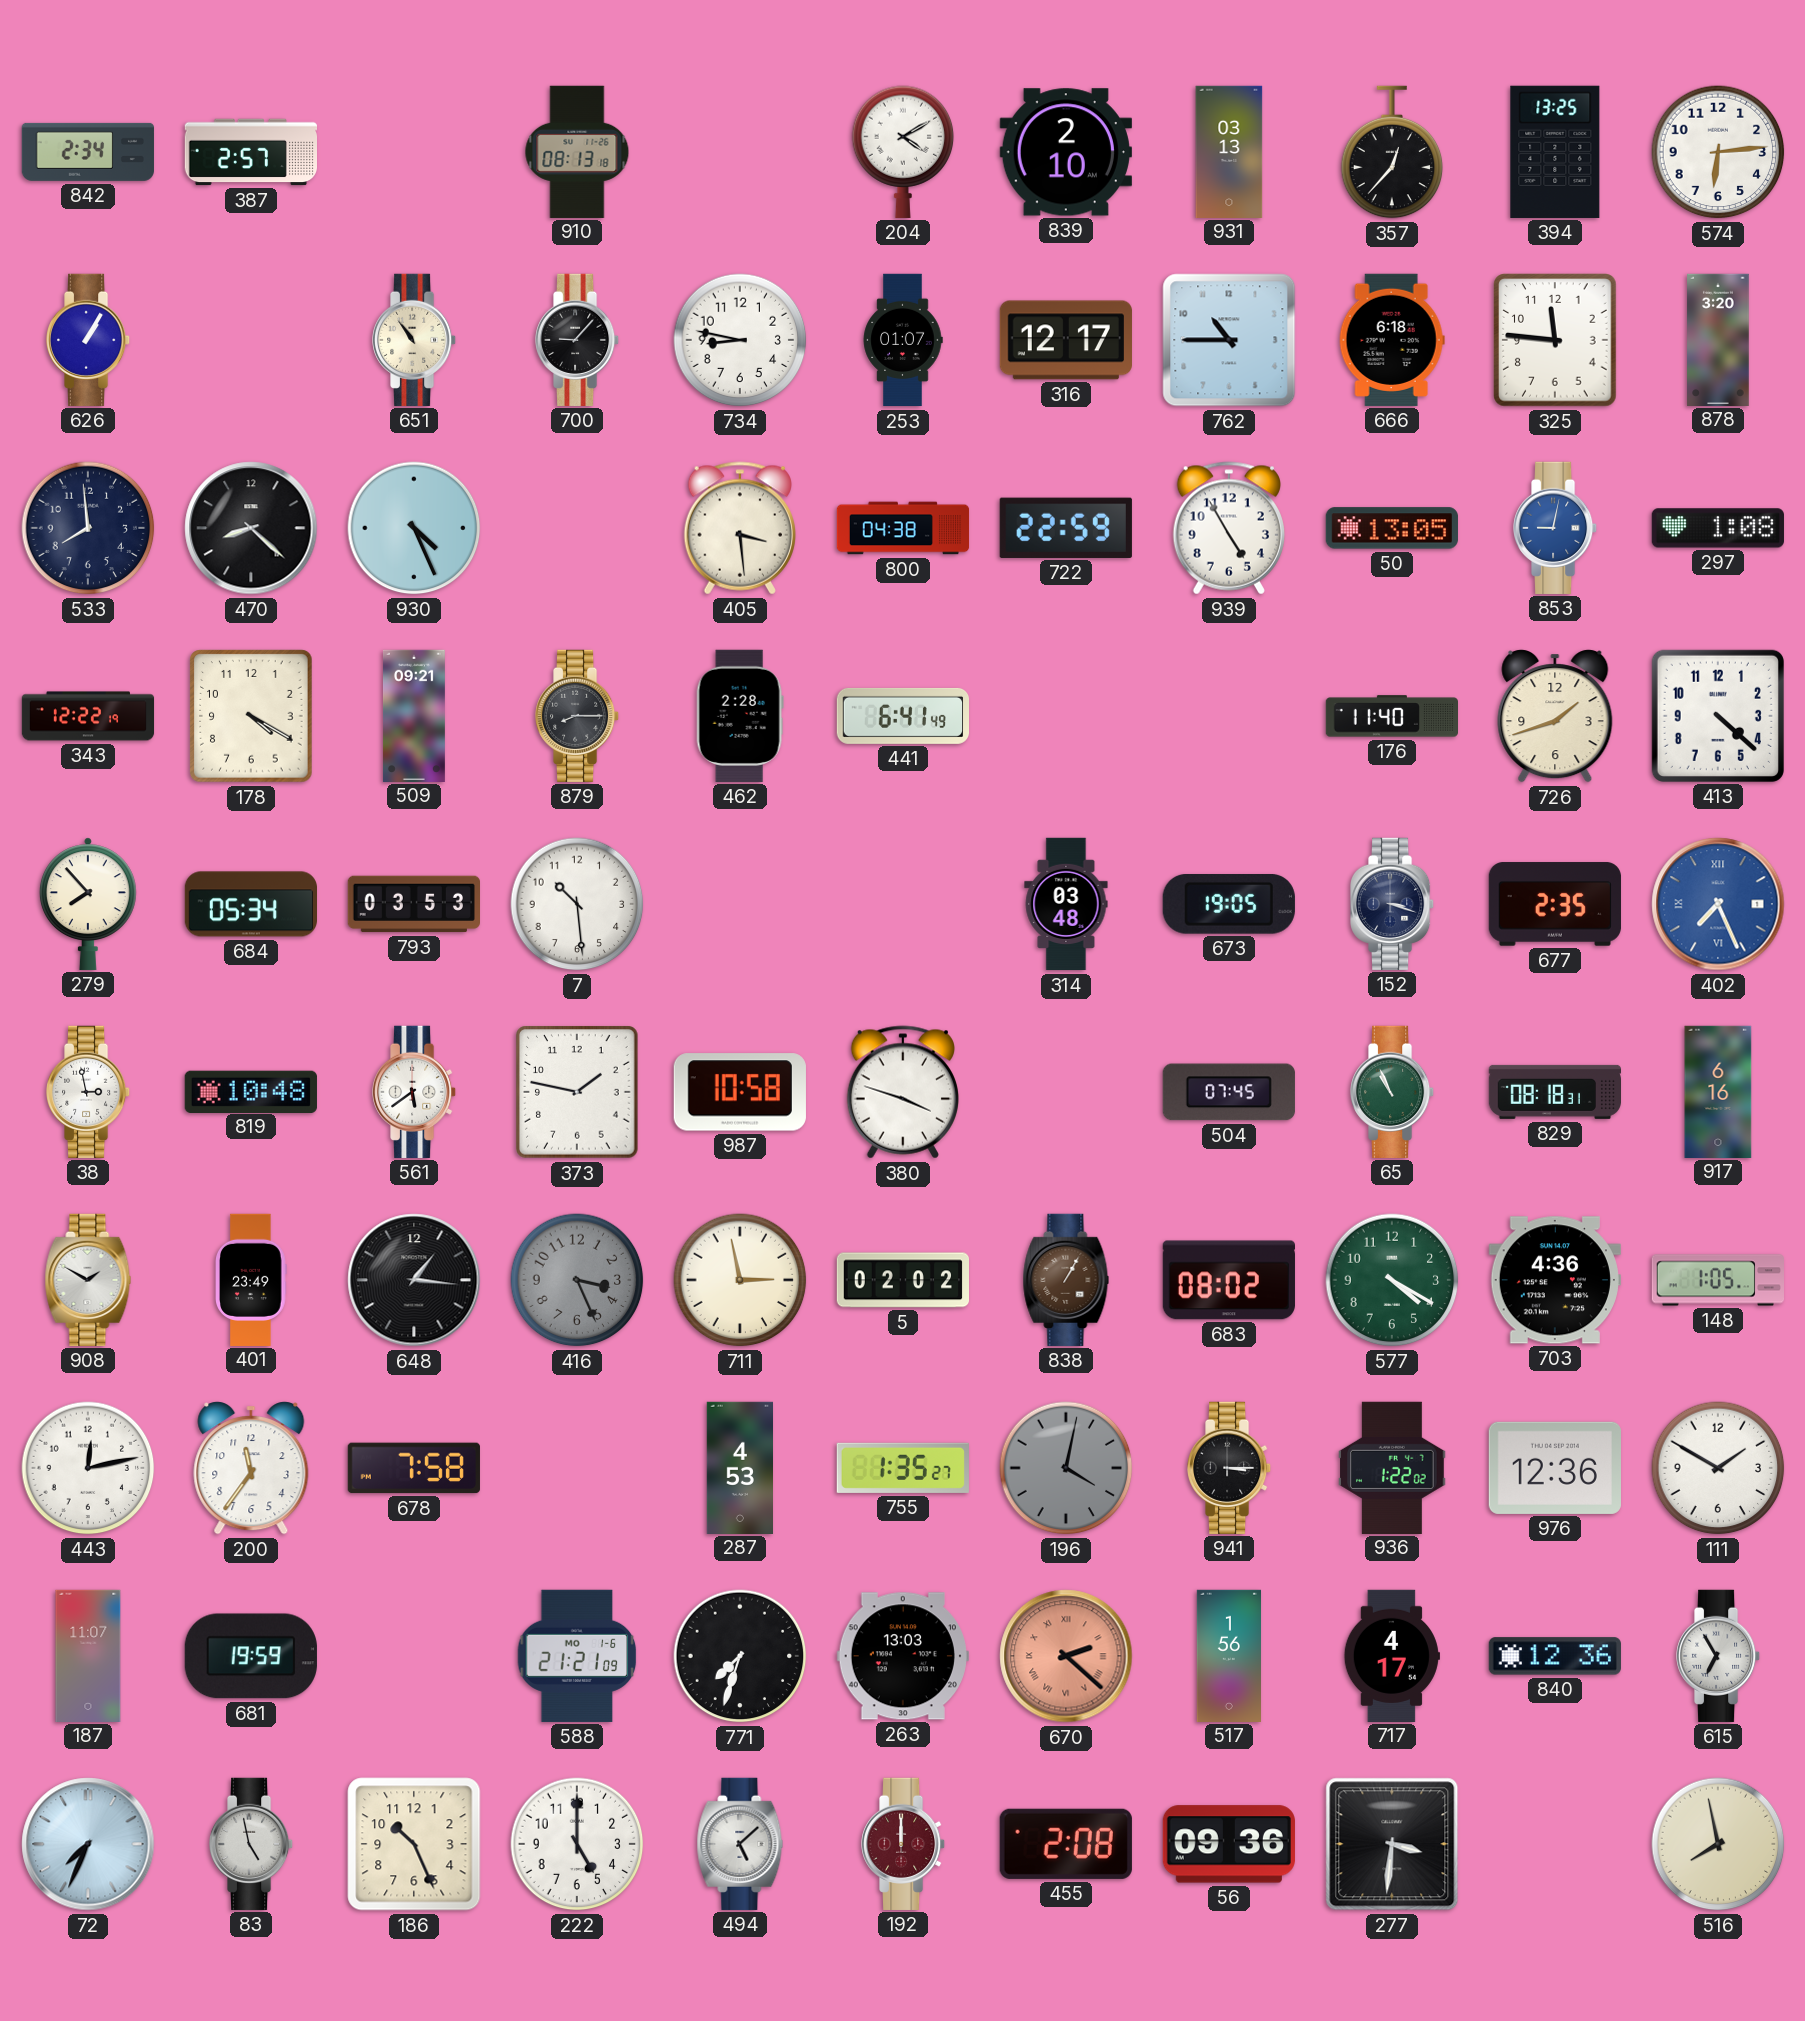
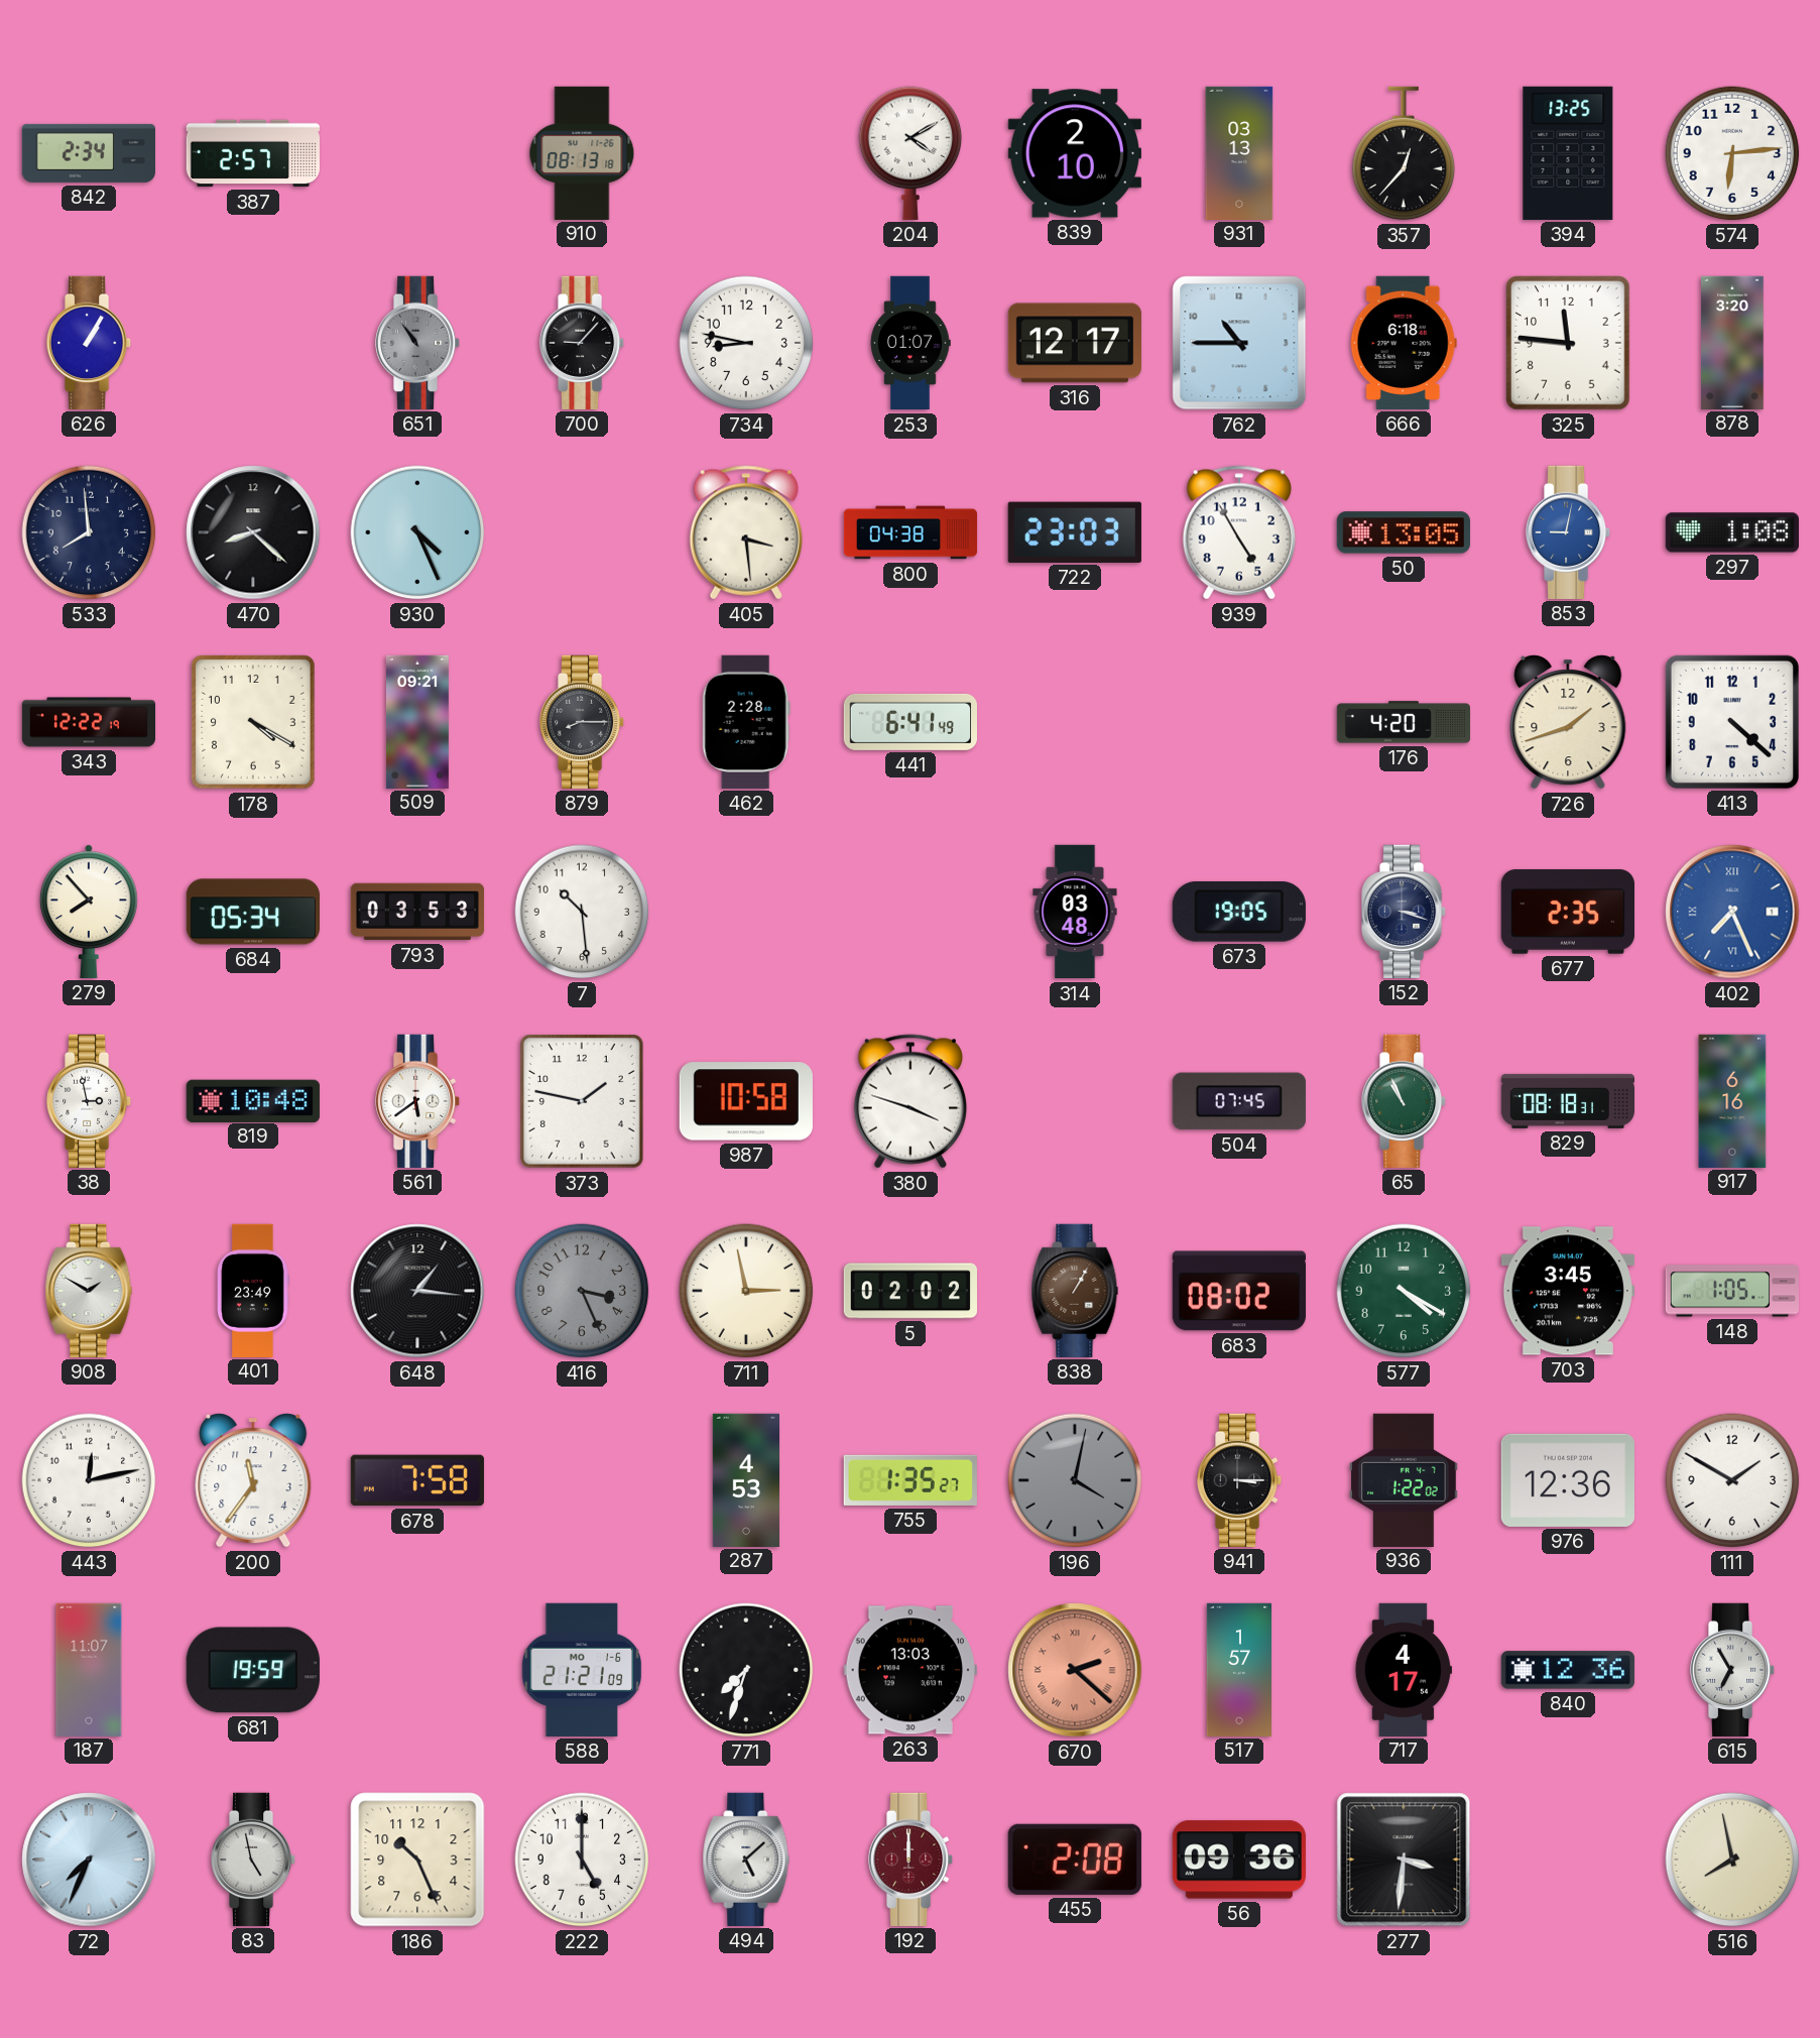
651 dial: cream -> grey
722: 22:59 -> 23:03
176: 11:40 -> 4:20
703: 4:36 -> 3:45
517: 1:56 -> 1:57
